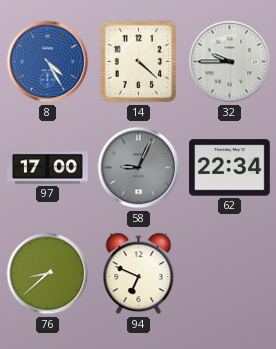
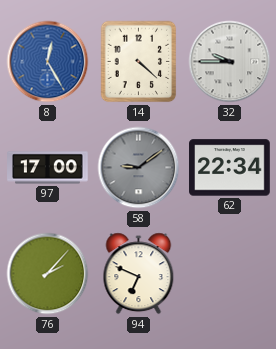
8: 4:25 -> 12:25
58: 9:04 -> 9:09
76: 8:38 -> 2:07
